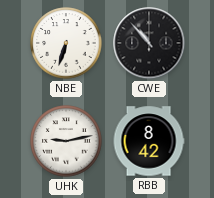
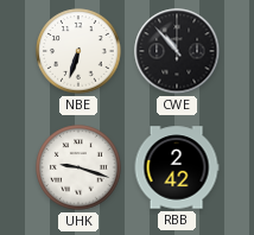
UHK: 9:13 -> 9:18
RBB: 8:42 -> 2:42
